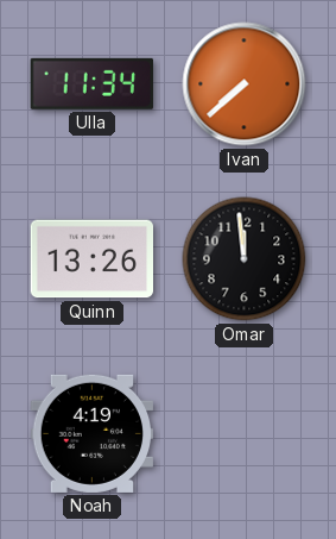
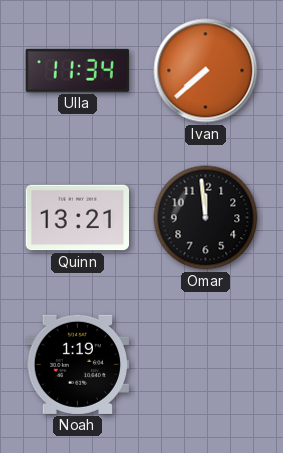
Quinn: 13:26 -> 13:21
Noah: 4:19 -> 1:19
